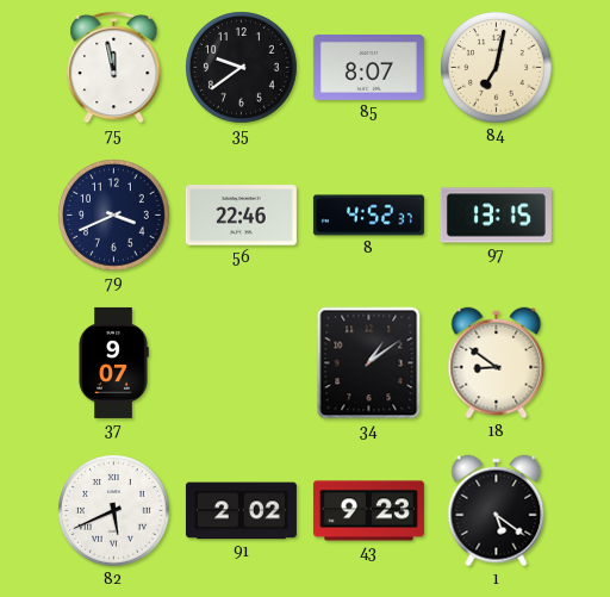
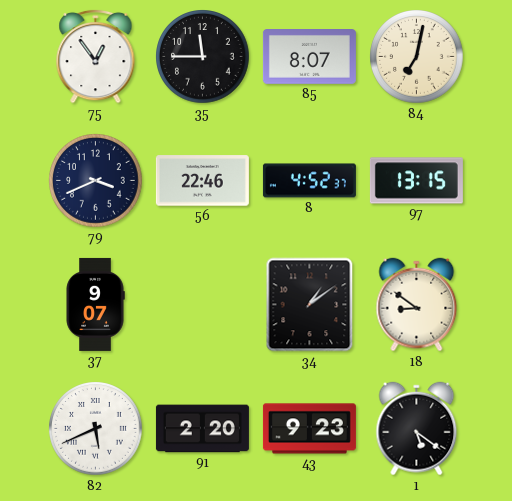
75: 11:58 -> 12:54
35: 9:39 -> 11:45
91: 2:02 -> 2:20
